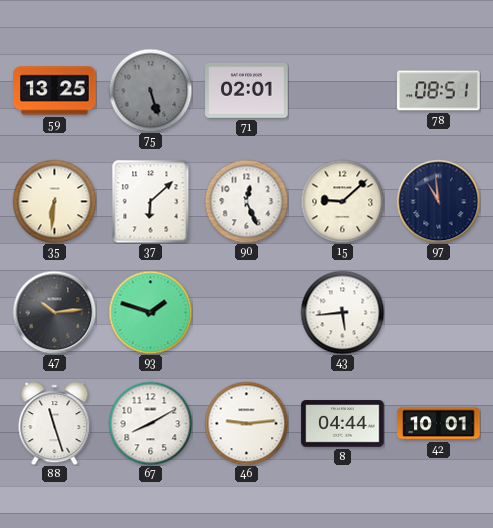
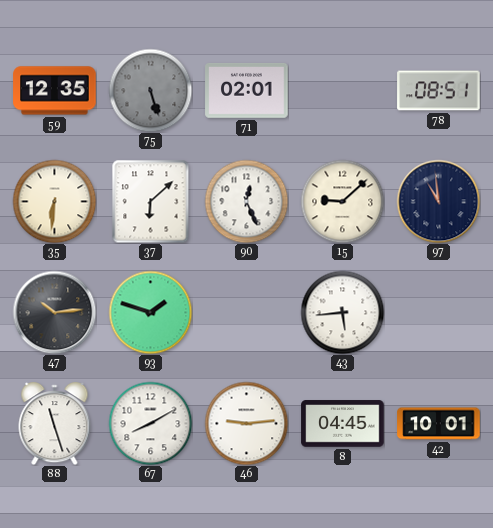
59: 13:25 -> 12:35
8: 04:44 -> 04:45
